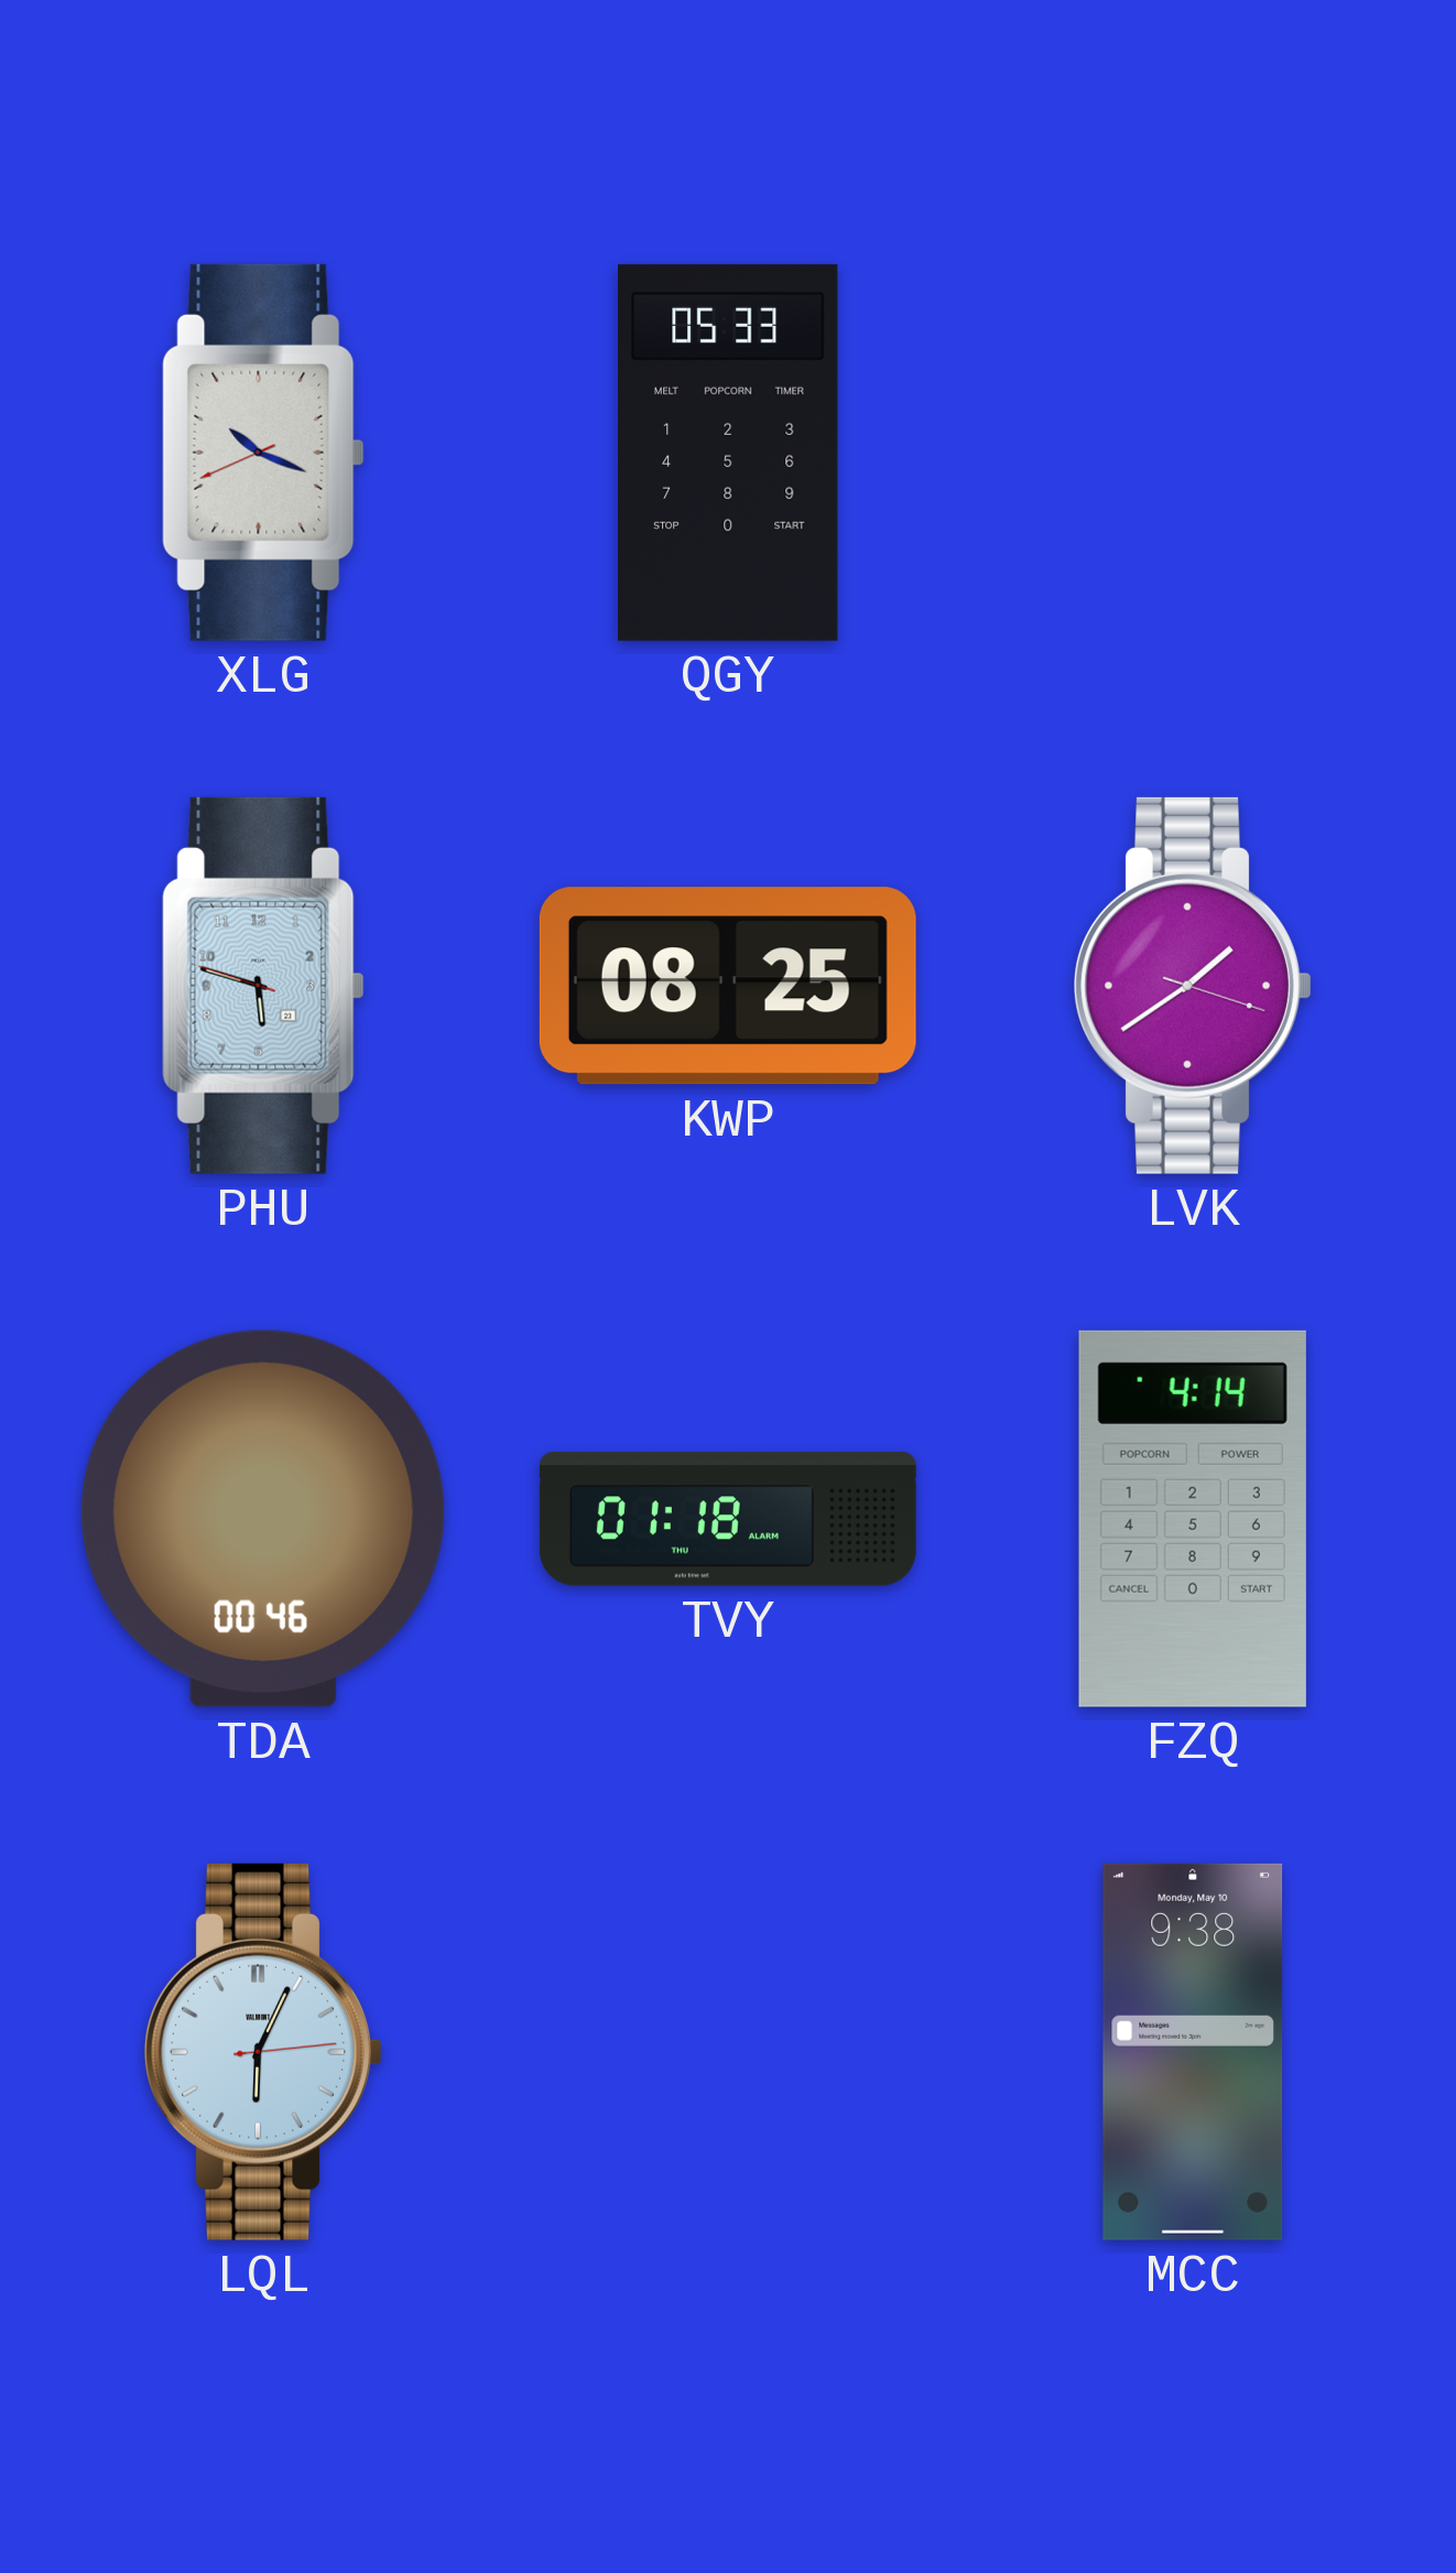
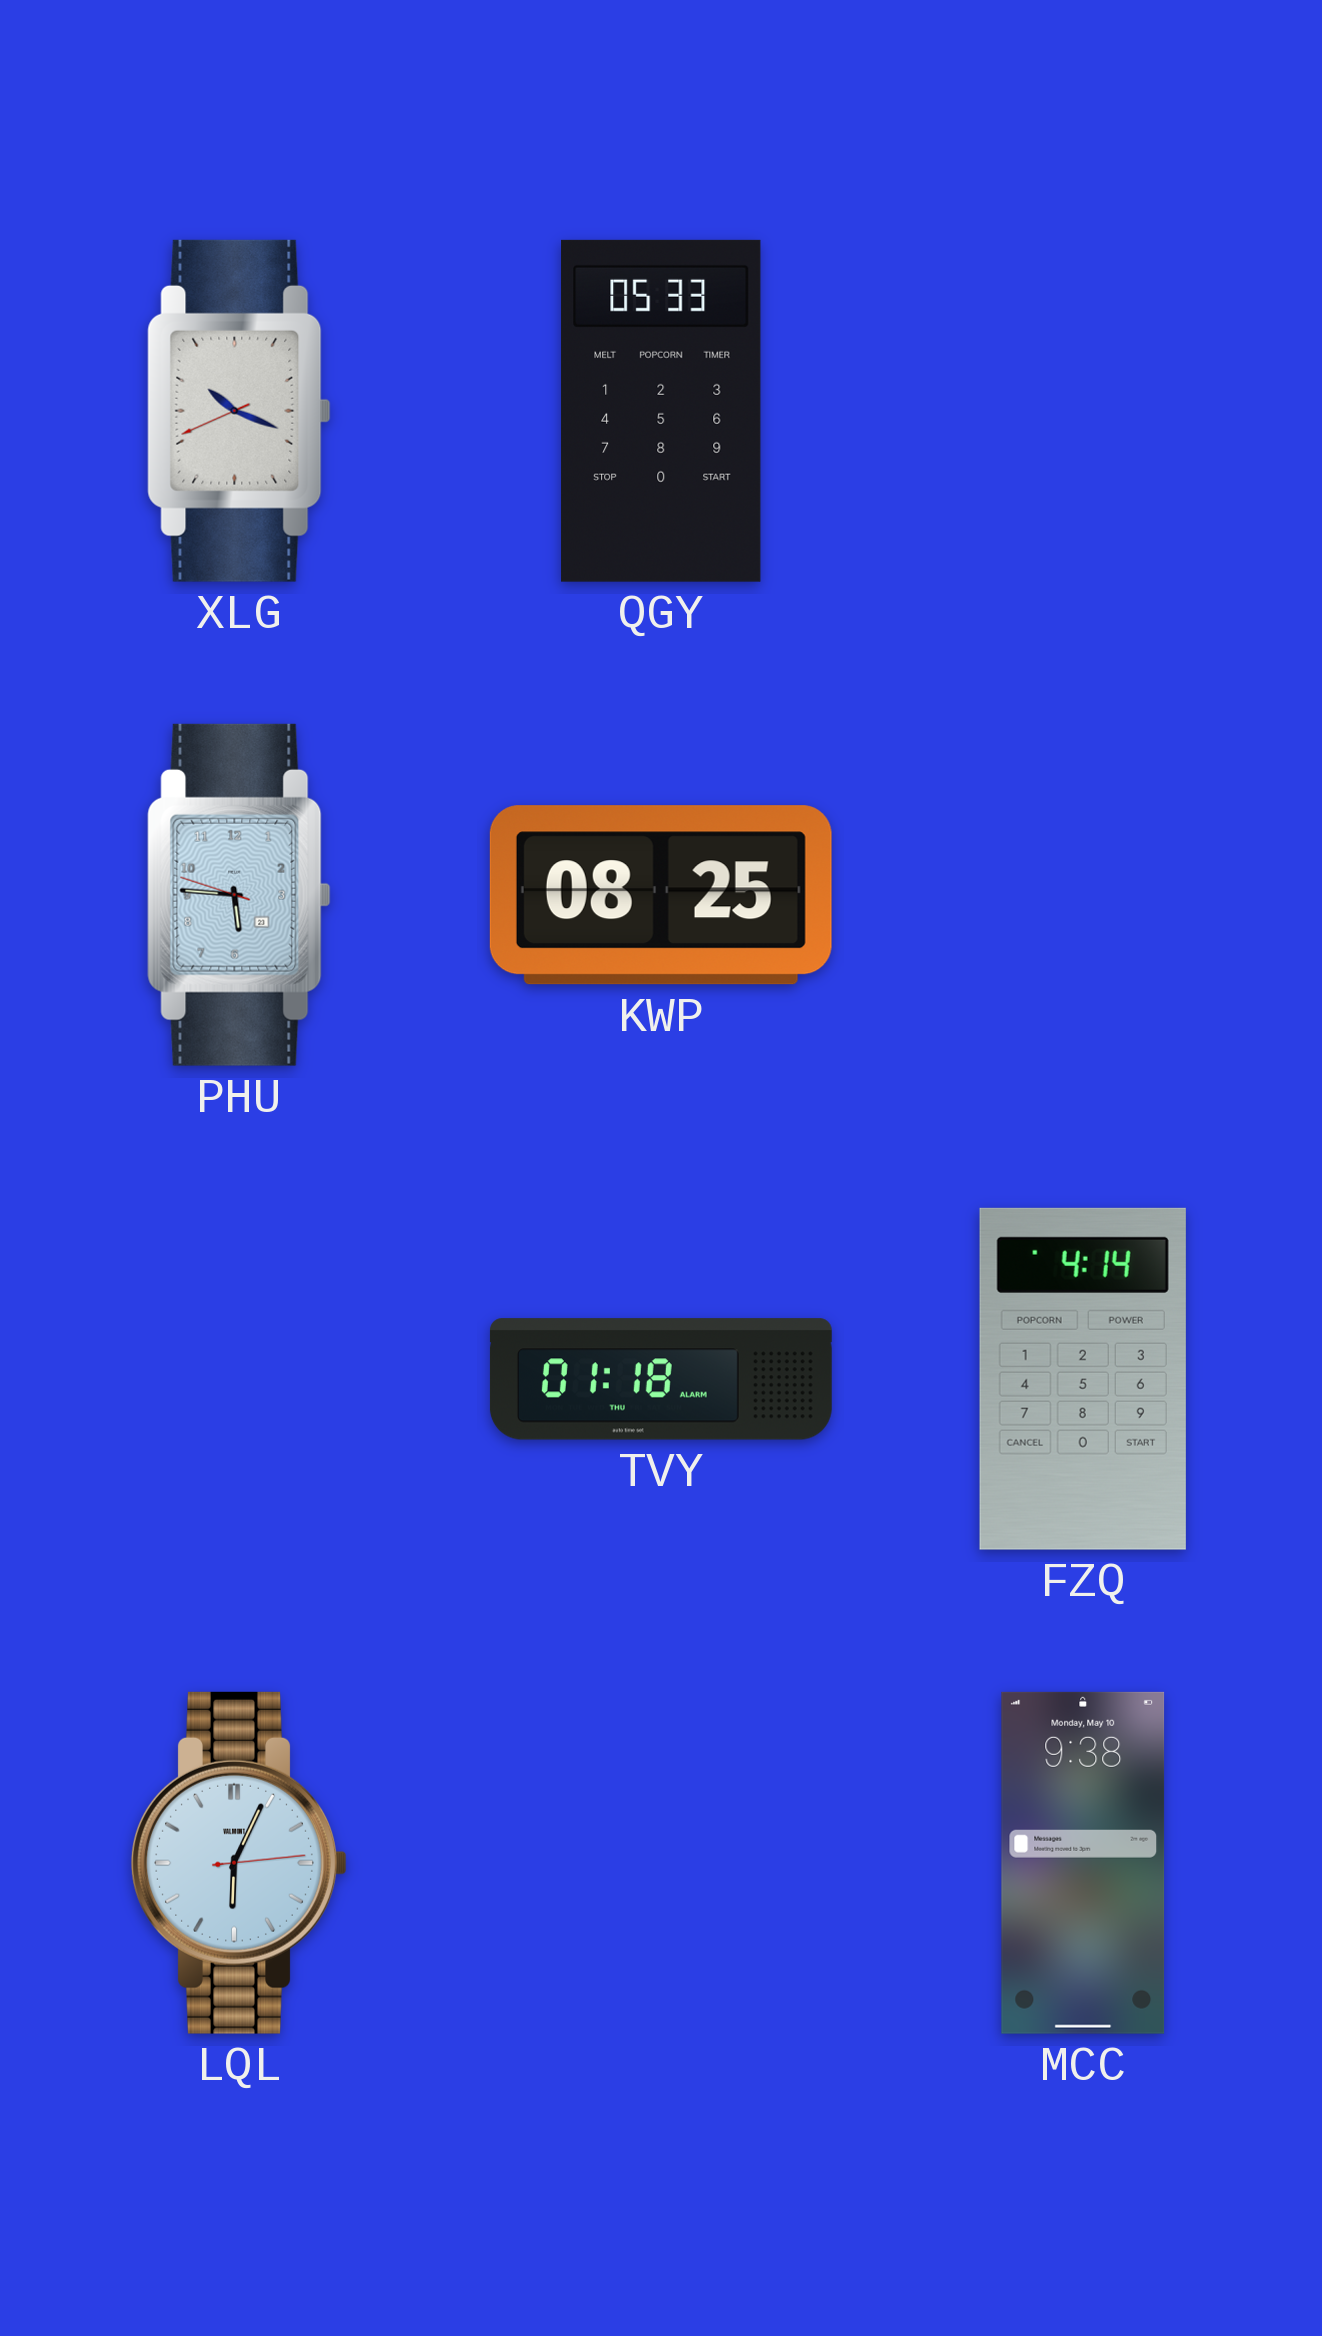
PHU: 5:47 -> 5:45
LVK: 1:39 -> none
TDA: 00:46 -> none
